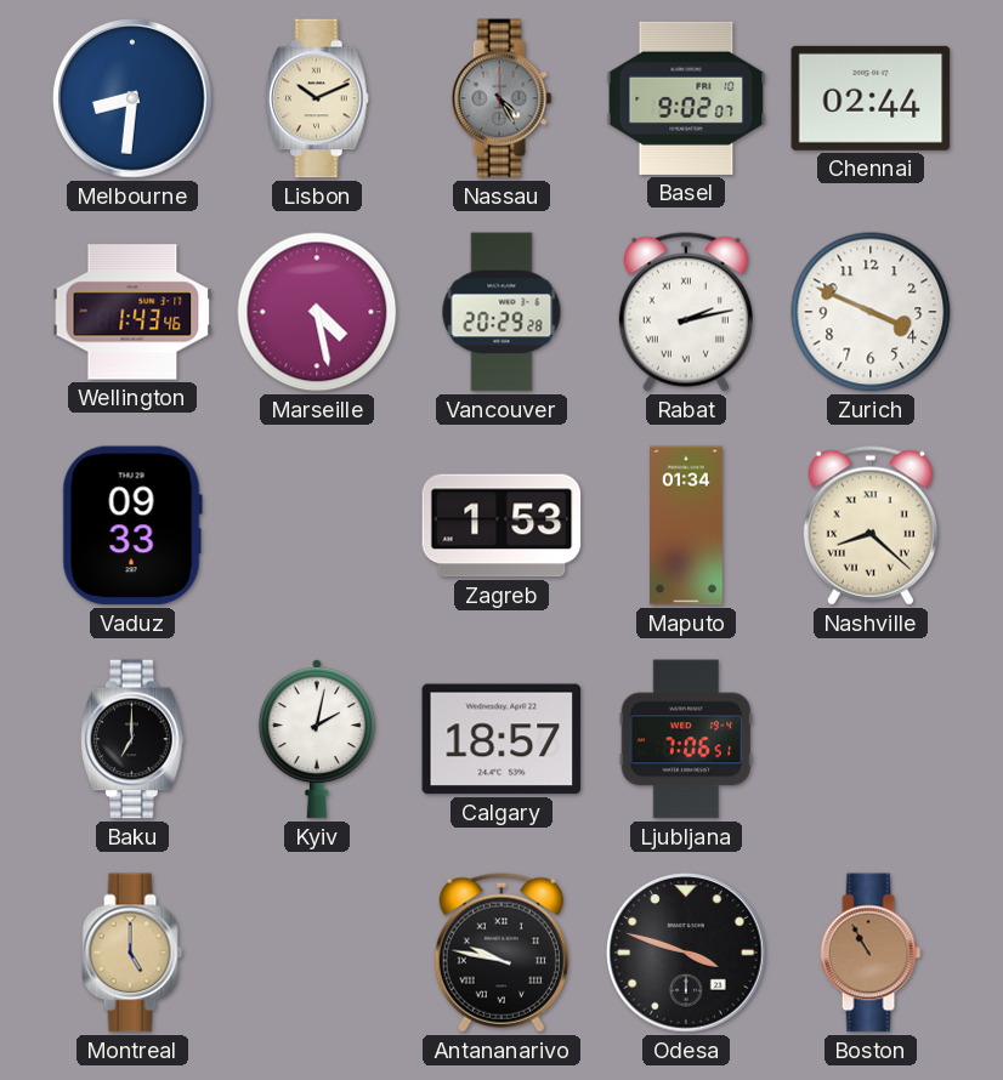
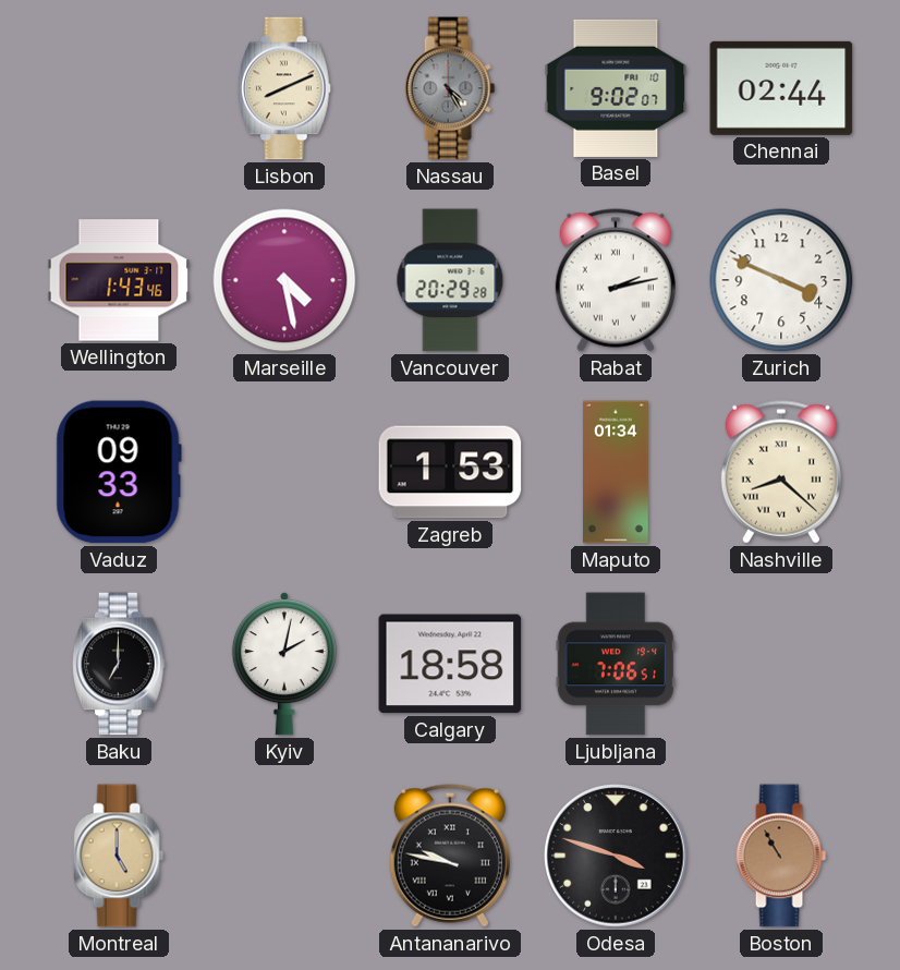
Melbourne: 8:31 -> none
Lisbon: 10:11 -> 8:11
Calgary: 18:57 -> 18:58
